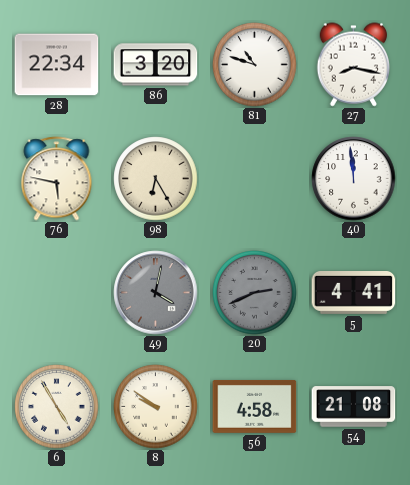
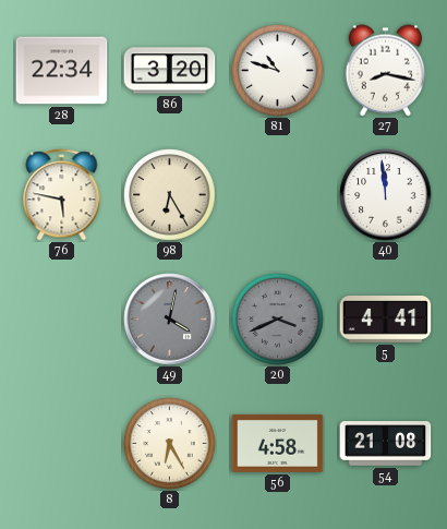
20: 2:41 -> 3:41
6: 4:55 -> none
8: 9:51 -> 6:25
